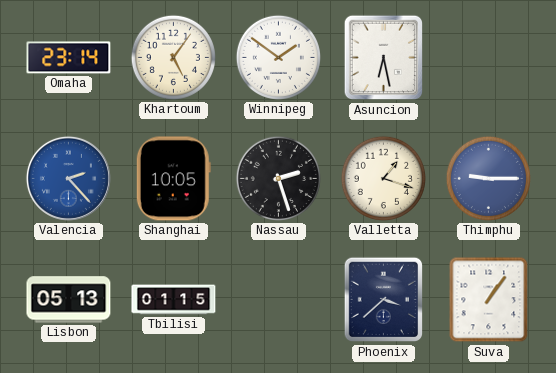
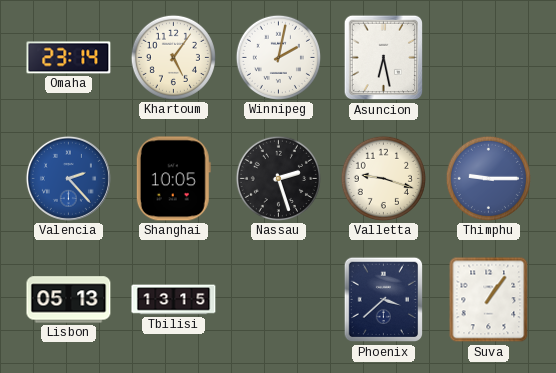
Winnipeg: 1:51 -> 2:02
Valletta: 1:18 -> 9:18
Tbilisi: 01:15 -> 13:15
